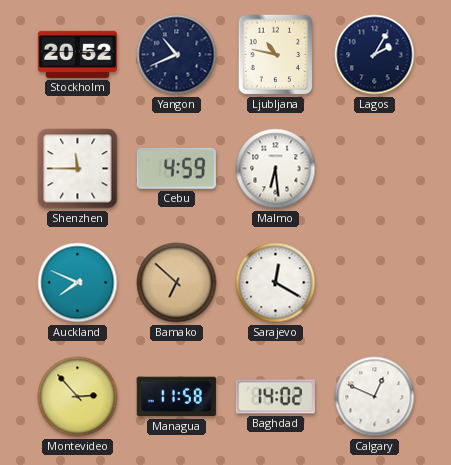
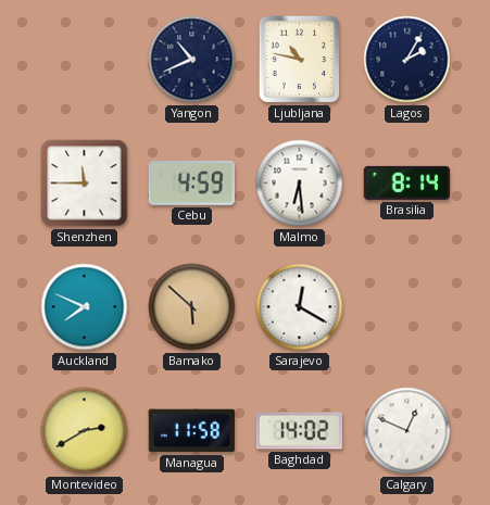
Stockholm: 20:52 -> none
Brasilia: none -> 8:14
Bamako: 6:52 -> 5:52
Montevideo: 2:53 -> 2:40
